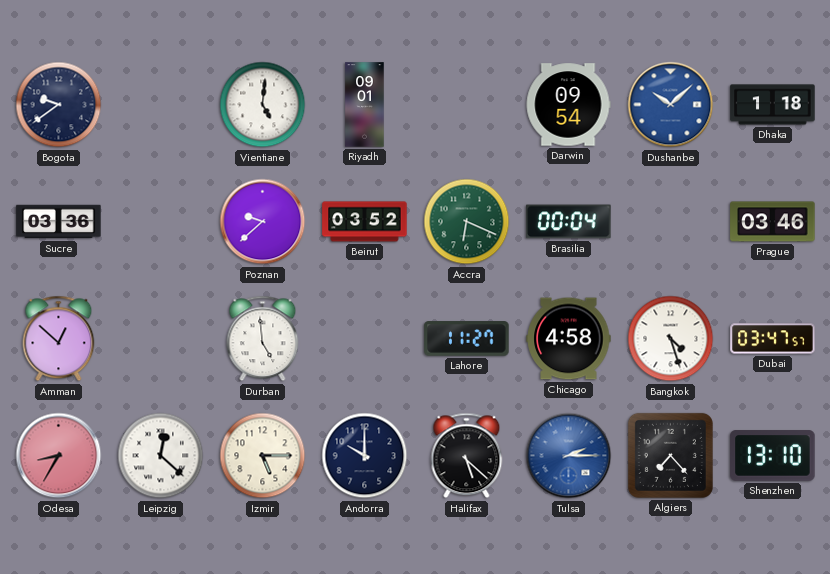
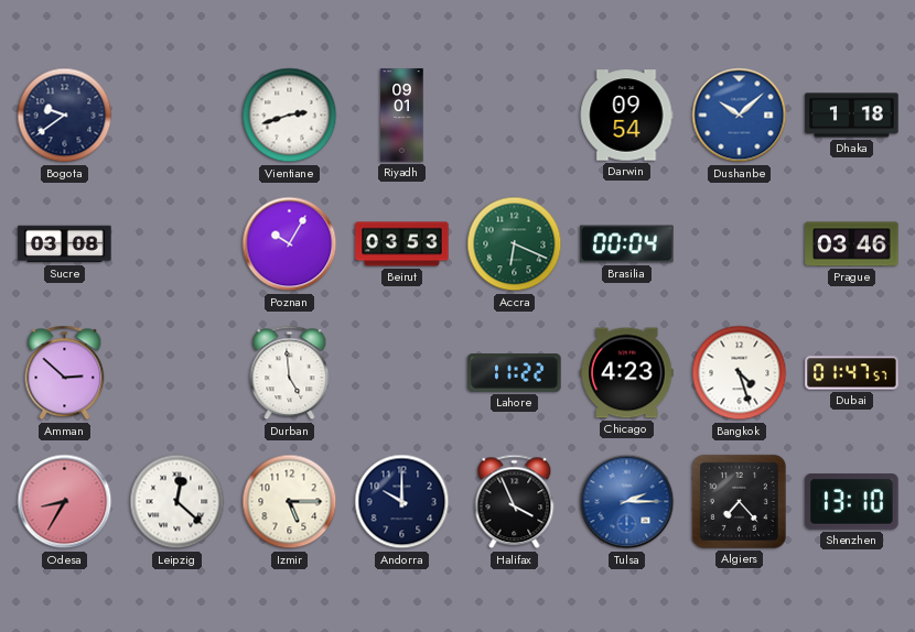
Vientiane: 5:01 -> 2:42
Sucre: 03:36 -> 03:08
Poznan: 9:38 -> 10:05
Beirut: 03:52 -> 03:53
Amman: 12:52 -> 2:52
Lahore: 11:27 -> 11:22
Chicago: 4:58 -> 4:23
Dubai: 03:47 -> 01:47
Halifax: 5:22 -> 3:56
